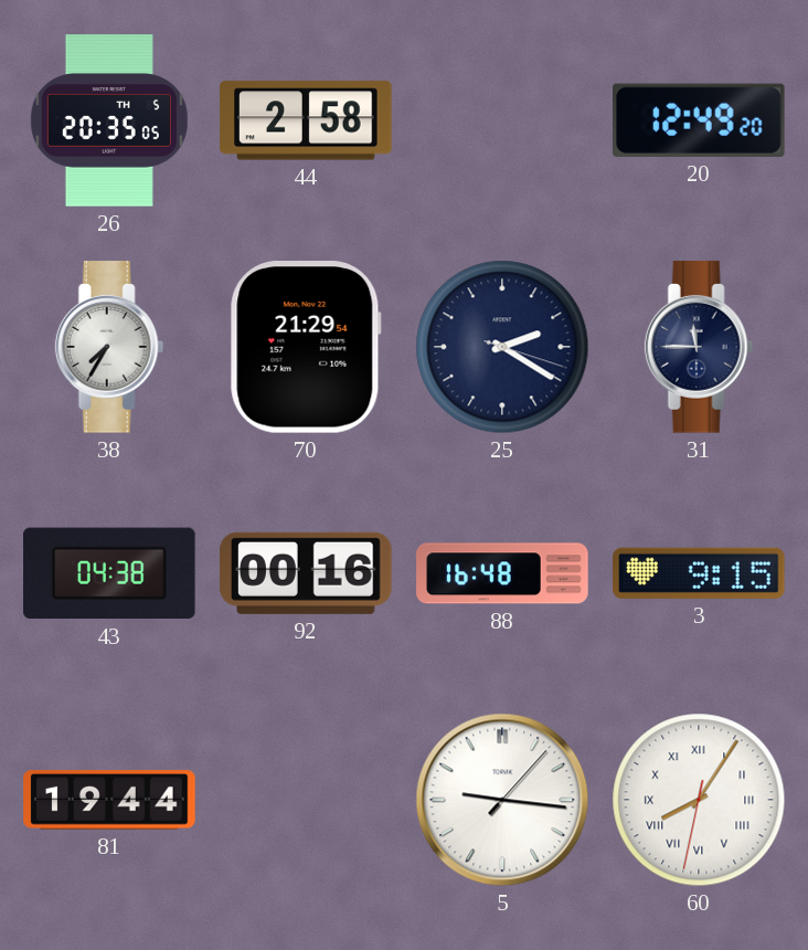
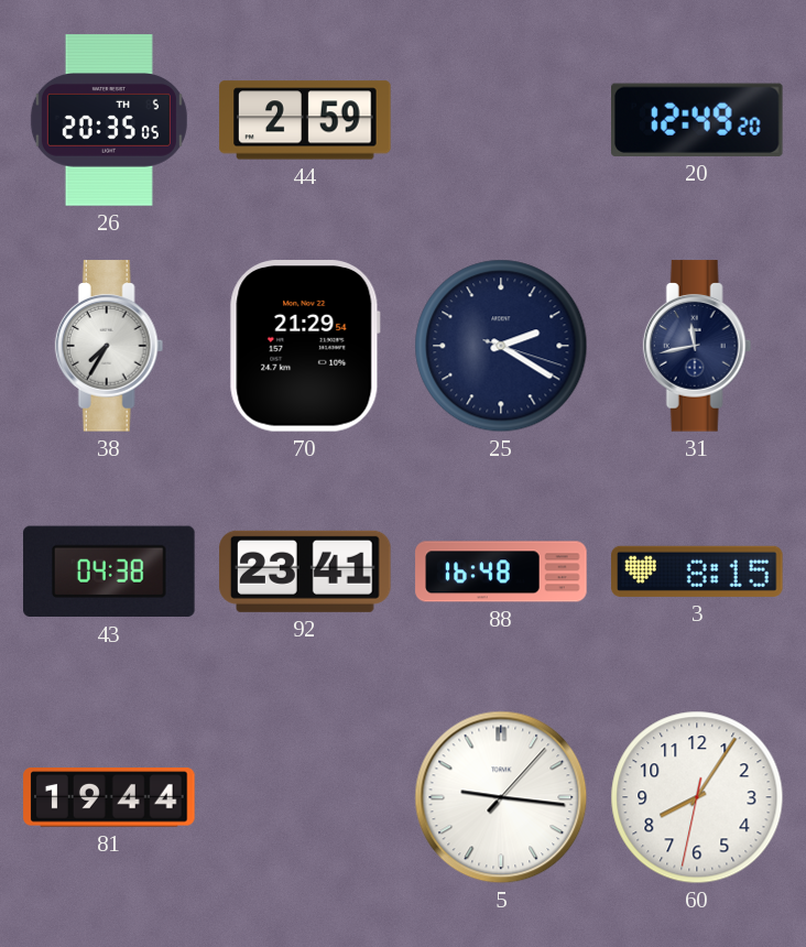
44: 2:58 -> 2:59
31: 11:45 -> 11:43
92: 00:16 -> 23:41
3: 9:15 -> 8:15
60 numerals: Roman -> Arabic
